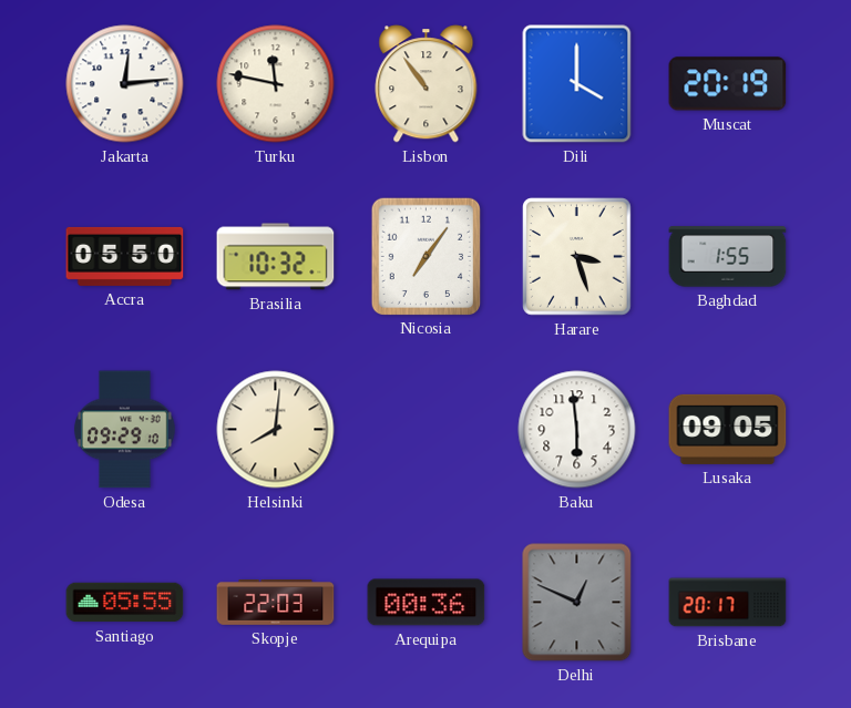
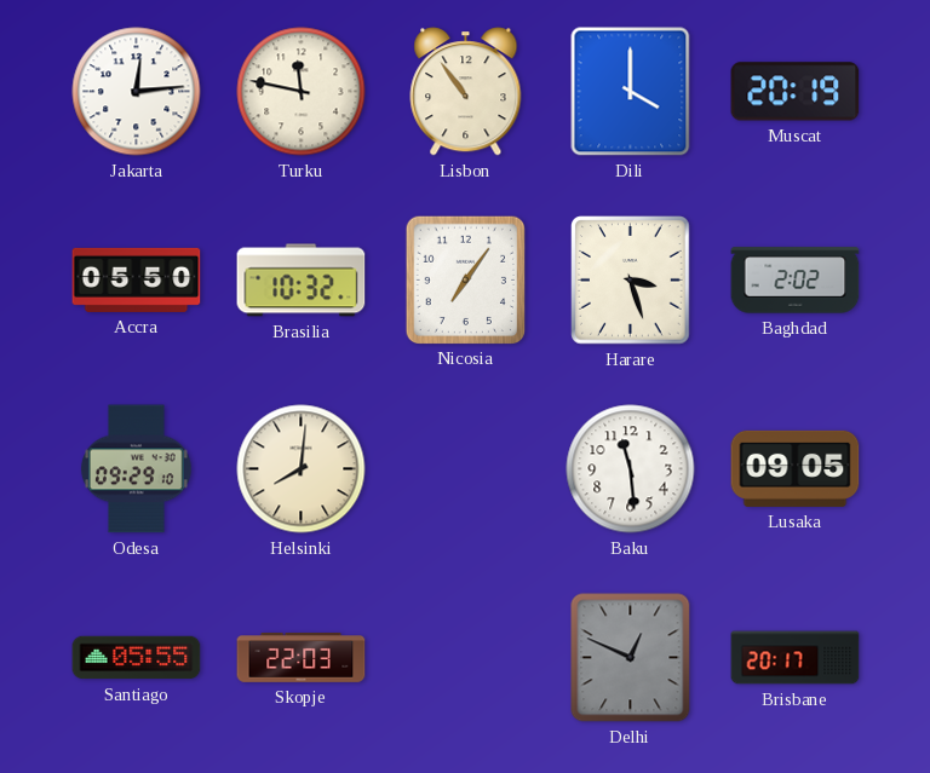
Baghdad: 1:55 -> 2:02
Baku: 5:59 -> 11:29
Arequipa: 00:36 -> none
